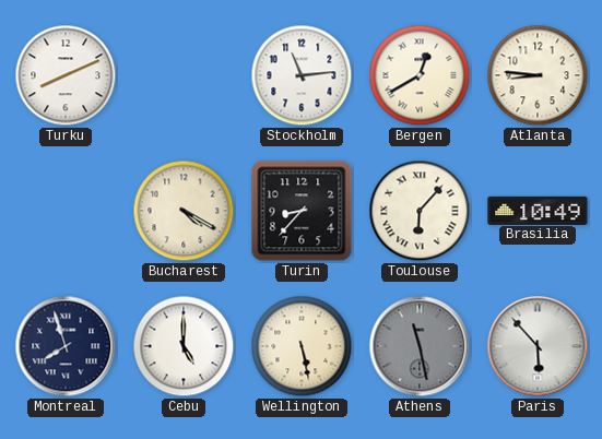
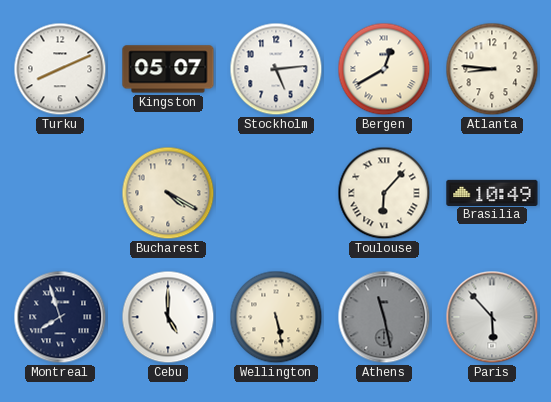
Kingston: none -> 05:07
Stockholm: 11:14 -> 5:14
Turin: 8:37 -> none
